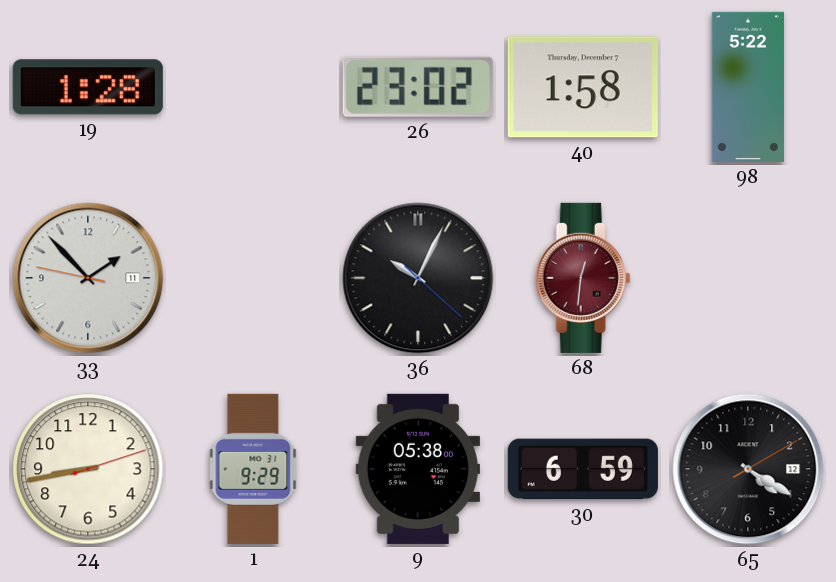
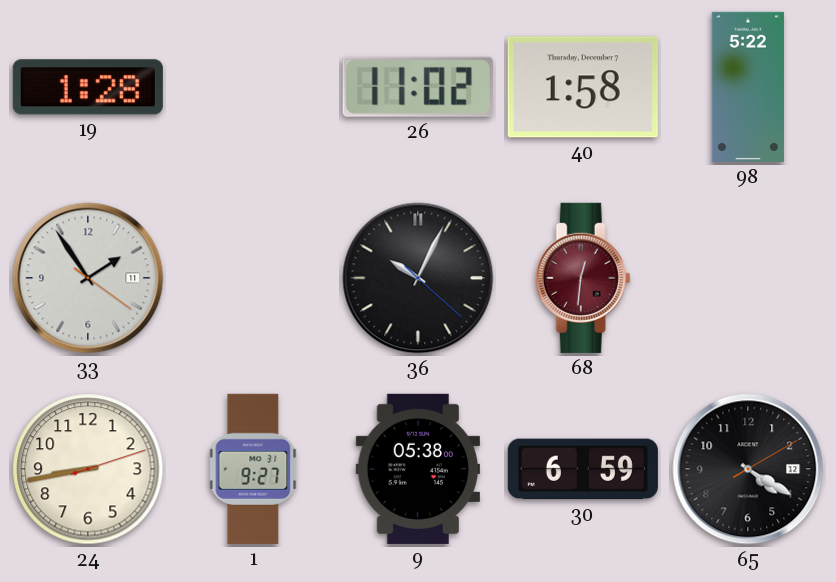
26: 23:02 -> 11:02
33: 1:52 -> 1:54
1: 9:29 -> 9:27
